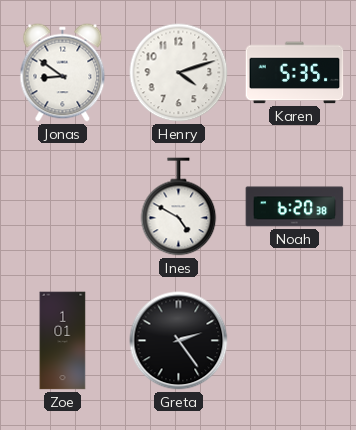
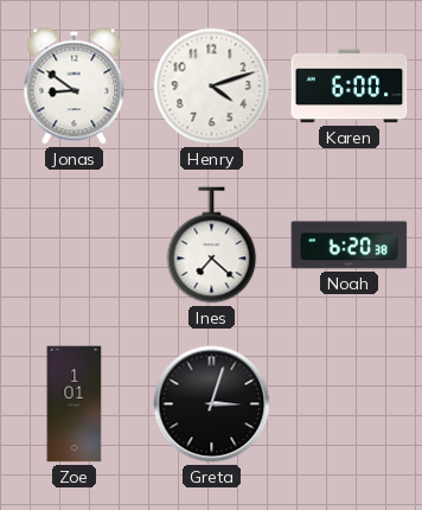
Karen: 5:35 -> 6:00
Ines: 4:50 -> 7:22
Greta: 2:24 -> 3:03
